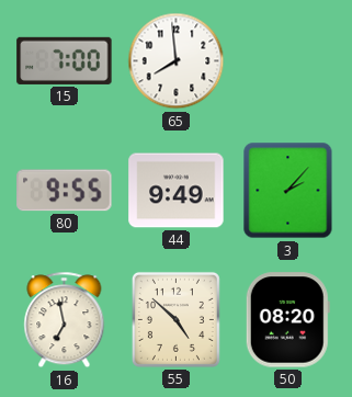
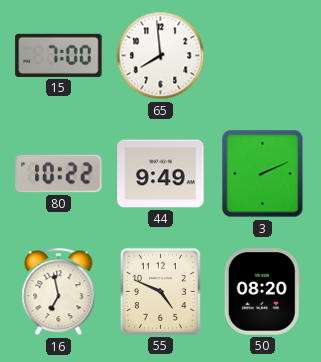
80: 9:55 -> 10:22
3: 2:07 -> 2:11
55: 4:52 -> 4:49
